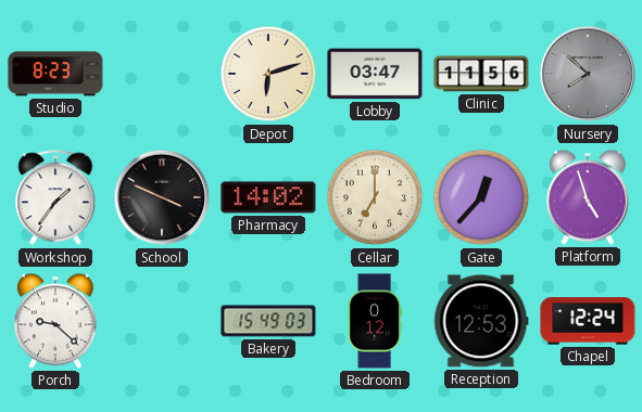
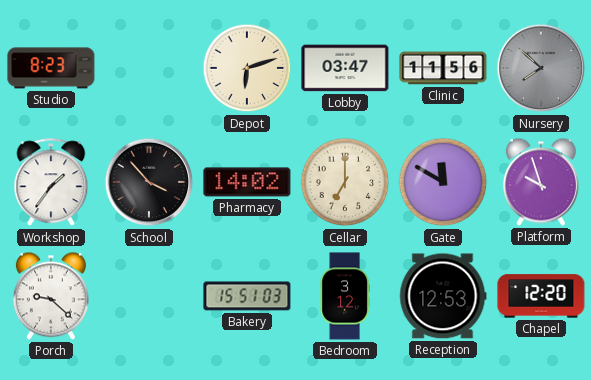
School: 3:49 -> 3:53
Gate: 12:37 -> 11:50
Platform: 4:57 -> 9:57
Bakery: 15:49 -> 15:51
Bedroom: 0:12 -> 3:12
Chapel: 12:24 -> 12:20
